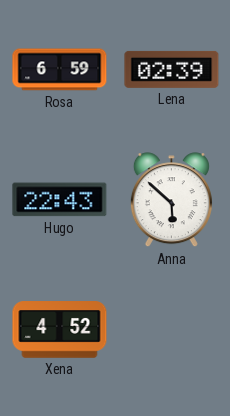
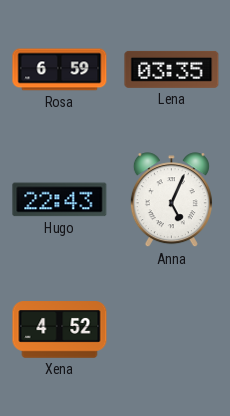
Lena: 02:39 -> 03:35
Anna: 5:52 -> 5:04
